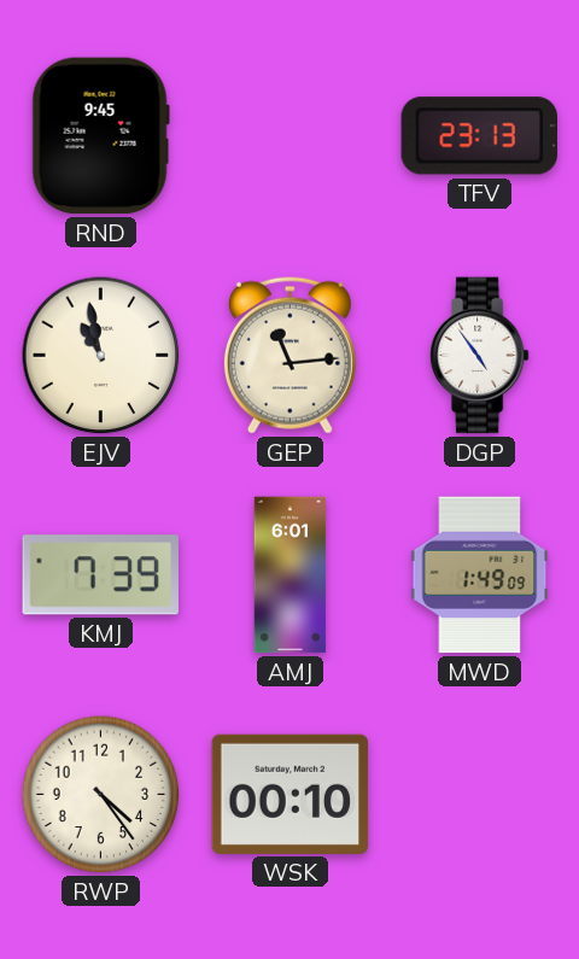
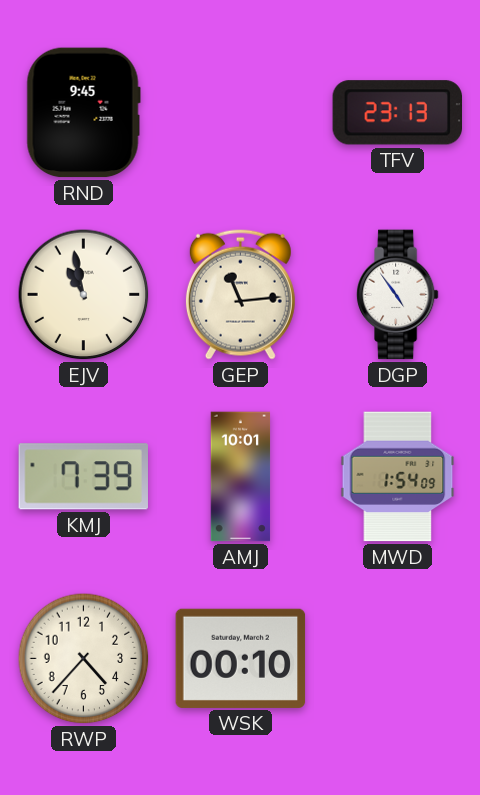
AMJ: 6:01 -> 10:01
MWD: 1:49 -> 1:54
RWP: 4:24 -> 4:37
